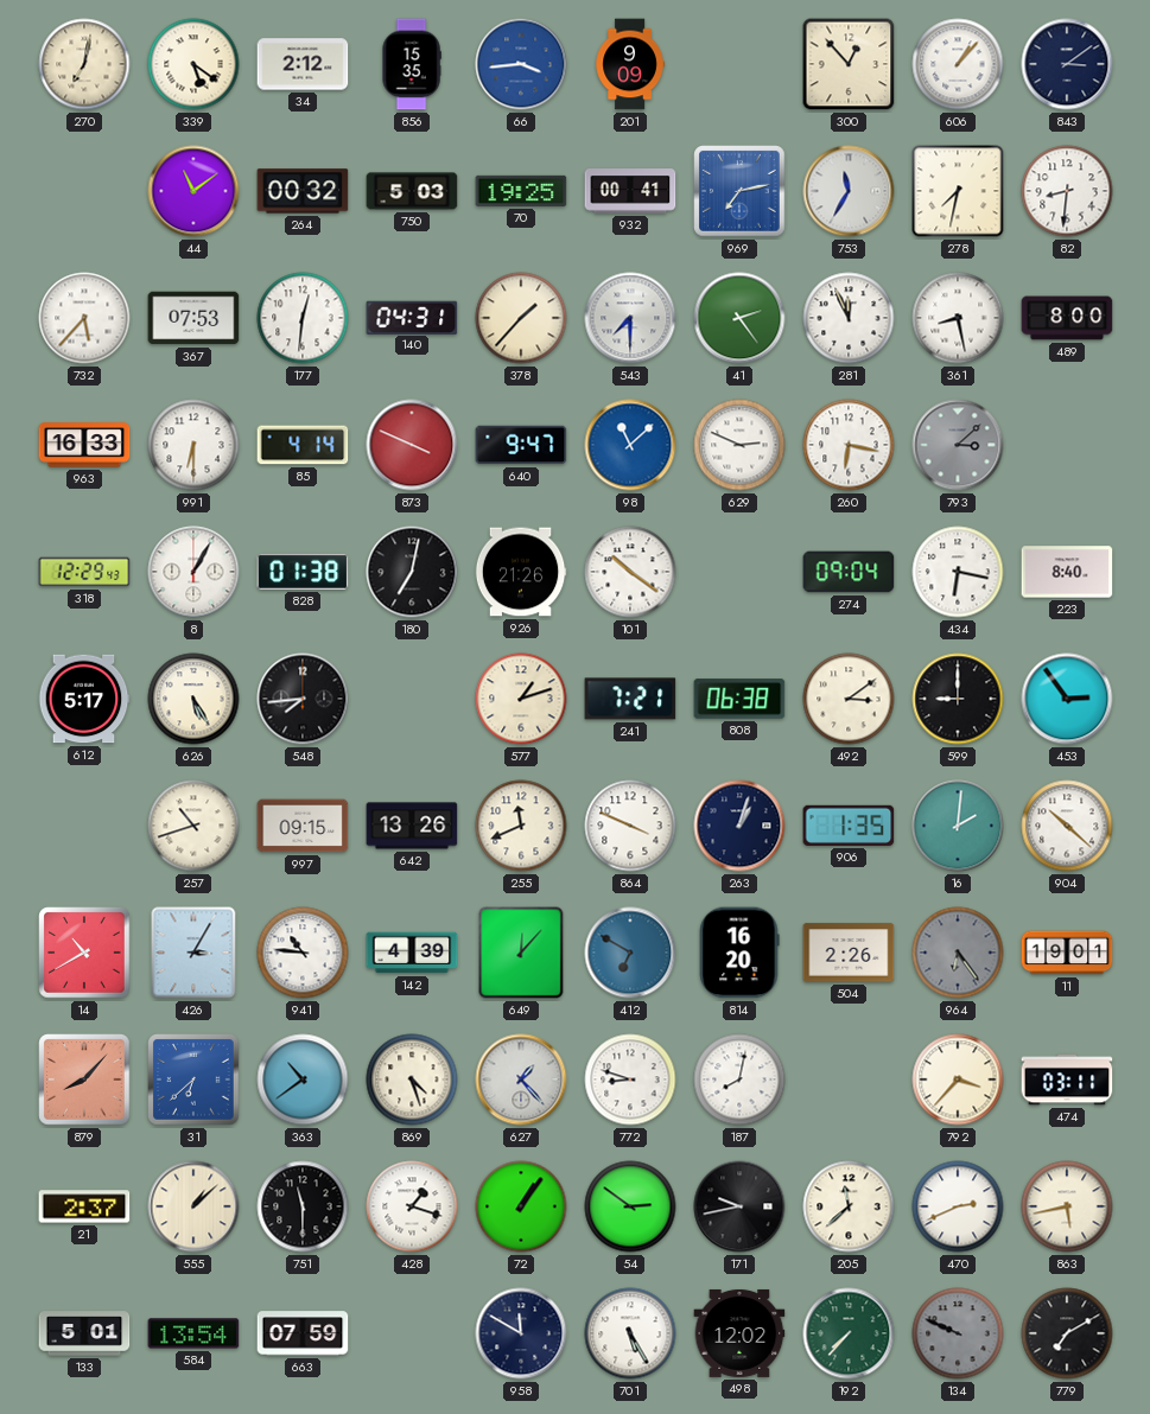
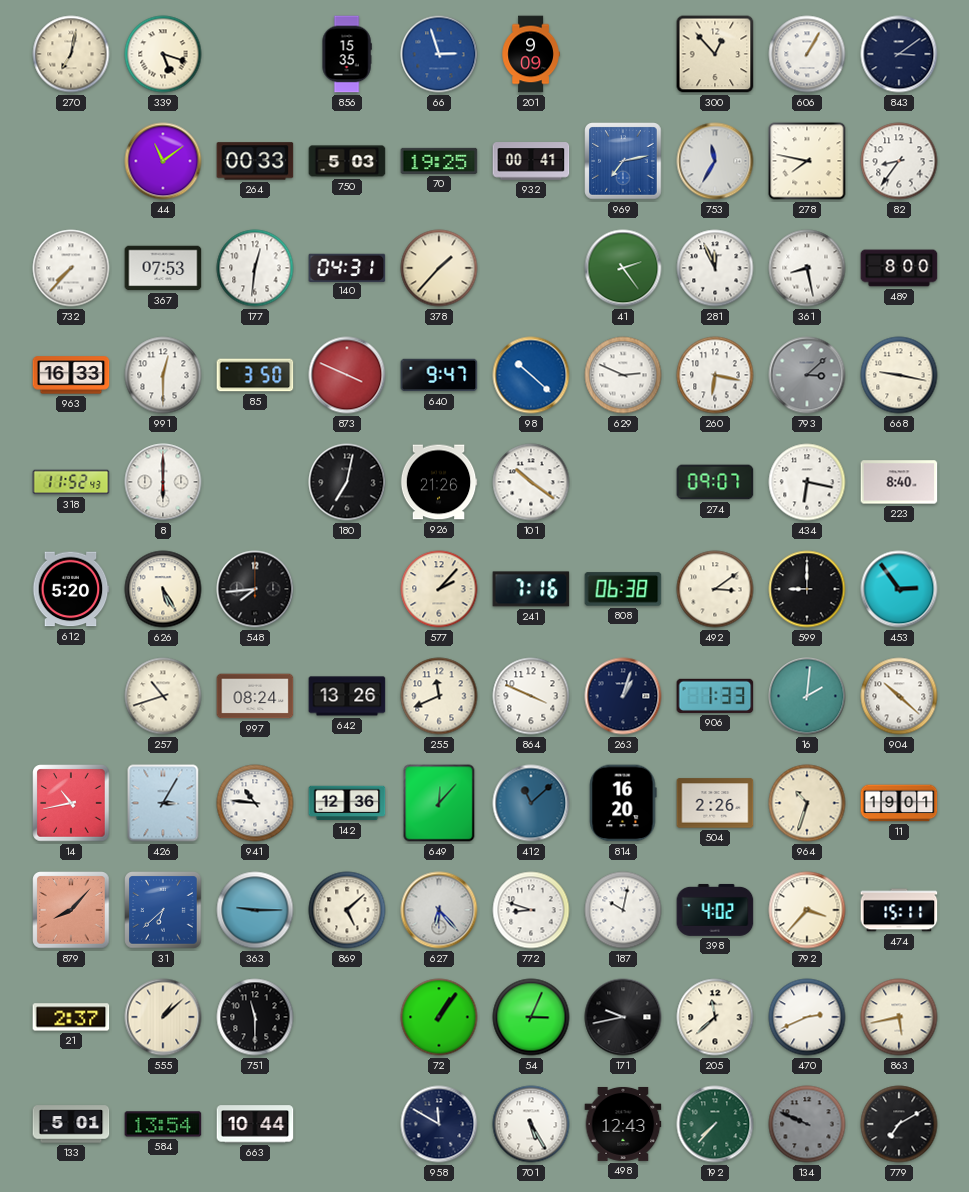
339: 5:21 -> 5:18
34: 2:12 -> none
66: 3:44 -> 2:57
606: 1:07 -> 1:05
264: 00:32 -> 00:33
278: 7:32 -> 7:47
82: 8:31 -> 8:36
732: 5:37 -> 7:37
543: 7:30 -> none
991: 6:30 -> 12:30
85: 4:14 -> 3:50
98: 11:08 -> 10:22
668: none -> 9:17
318: 12:29 -> 11:52
8: 1:05 -> 6:00
828: 01:38 -> none
274: 09:04 -> 09:07
612: 5:17 -> 5:20
577: 1:12 -> 2:07
241: 7:21 -> 7:16
997: 09:15 -> 08:24
906: 1:35 -> 1:33
14: 10:40 -> 10:43
142: 4:39 -> 12:36
412: 6:50 -> 11:08
964: 6:24 -> 10:33
964 dial: grey -> cream
363: 10:39 -> 9:15
869: 4:27 -> 5:08
627: 1:23 -> 6:23
187: 8:02 -> 10:02
398: none -> 4:02
474: 03:11 -> 15:11
428: 1:18 -> none
54: 2:51 -> 3:04
663: 07:59 -> 10:44
498: 12:02 -> 12:43
